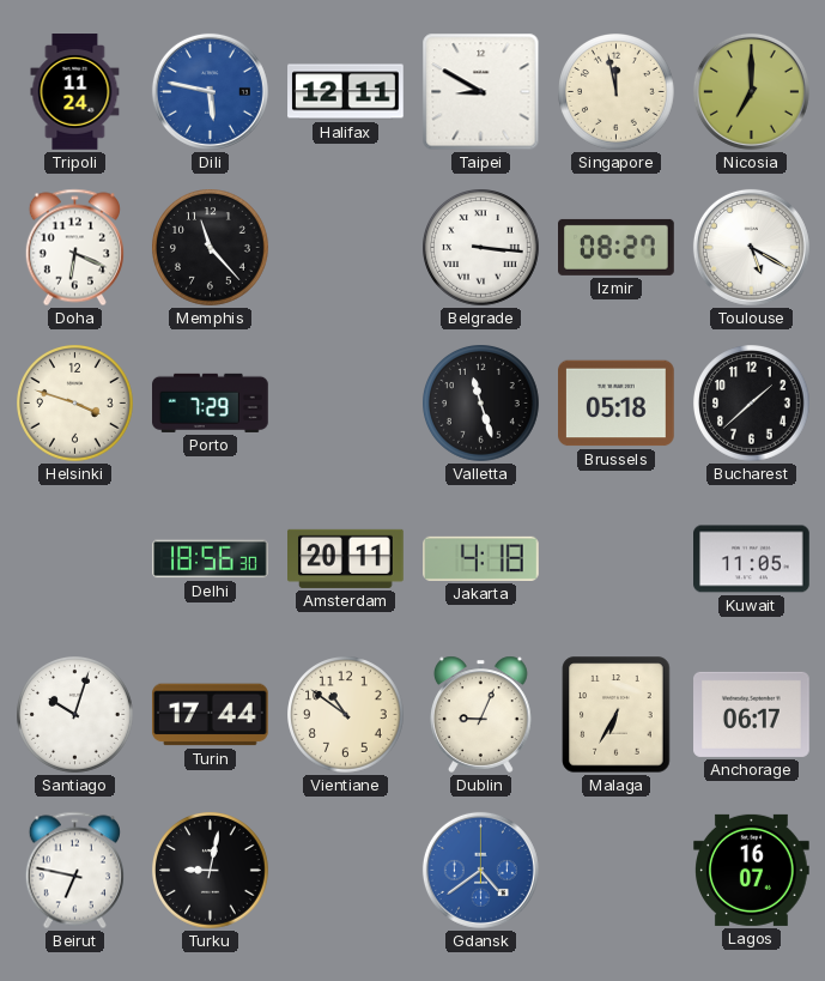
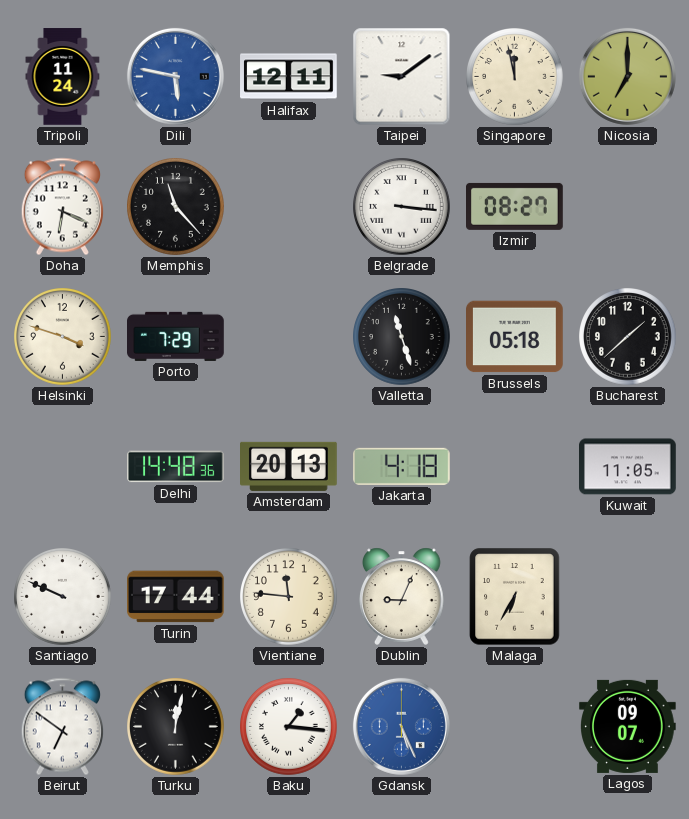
Taipei: 8:50 -> 9:09
Toulouse: 5:20 -> none
Delhi: 18:56 -> 14:48
Amsterdam: 20:11 -> 20:13
Santiago: 10:03 -> 9:49
Vientiane: 10:51 -> 11:46
Anchorage: 06:17 -> none
Beirut: 6:47 -> 6:51
Turku: 9:02 -> 12:02
Baku: none -> 1:16
Gdansk: 4:39 -> 5:26
Lagos: 16:07 -> 09:07
